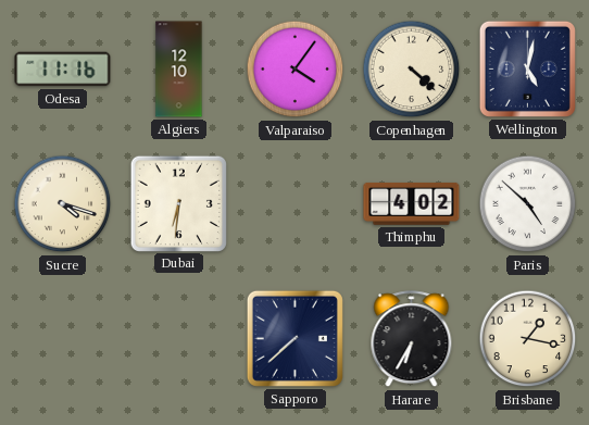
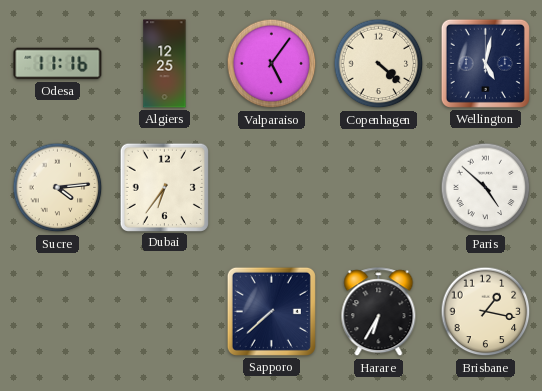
Algiers: 12:10 -> 12:25
Valparaiso: 4:06 -> 5:06
Sucre: 4:18 -> 4:14
Dubai: 6:31 -> 6:36
Thimphu: 4:02 -> none
